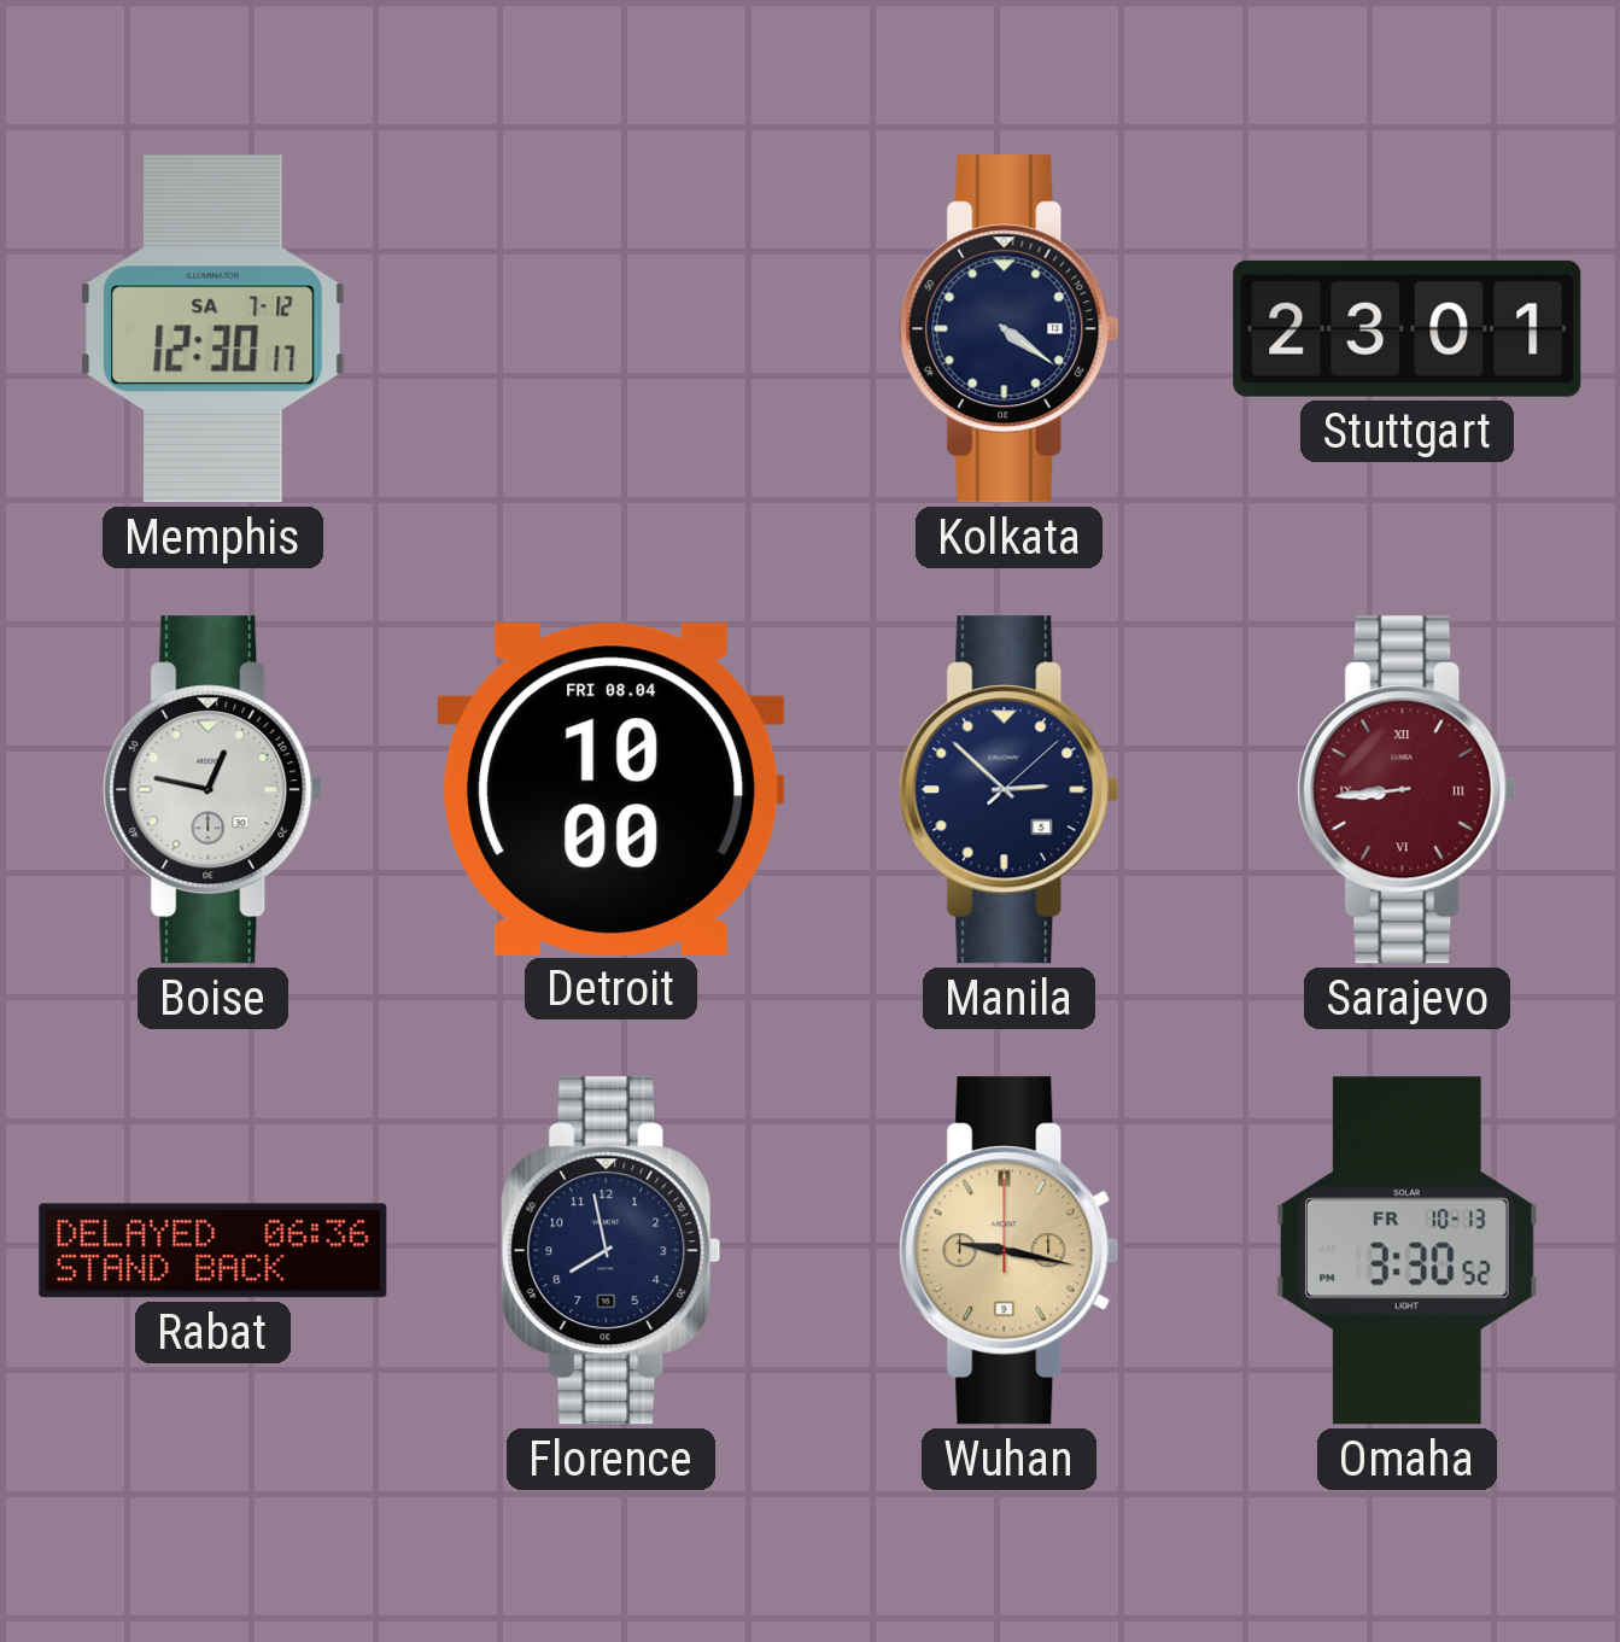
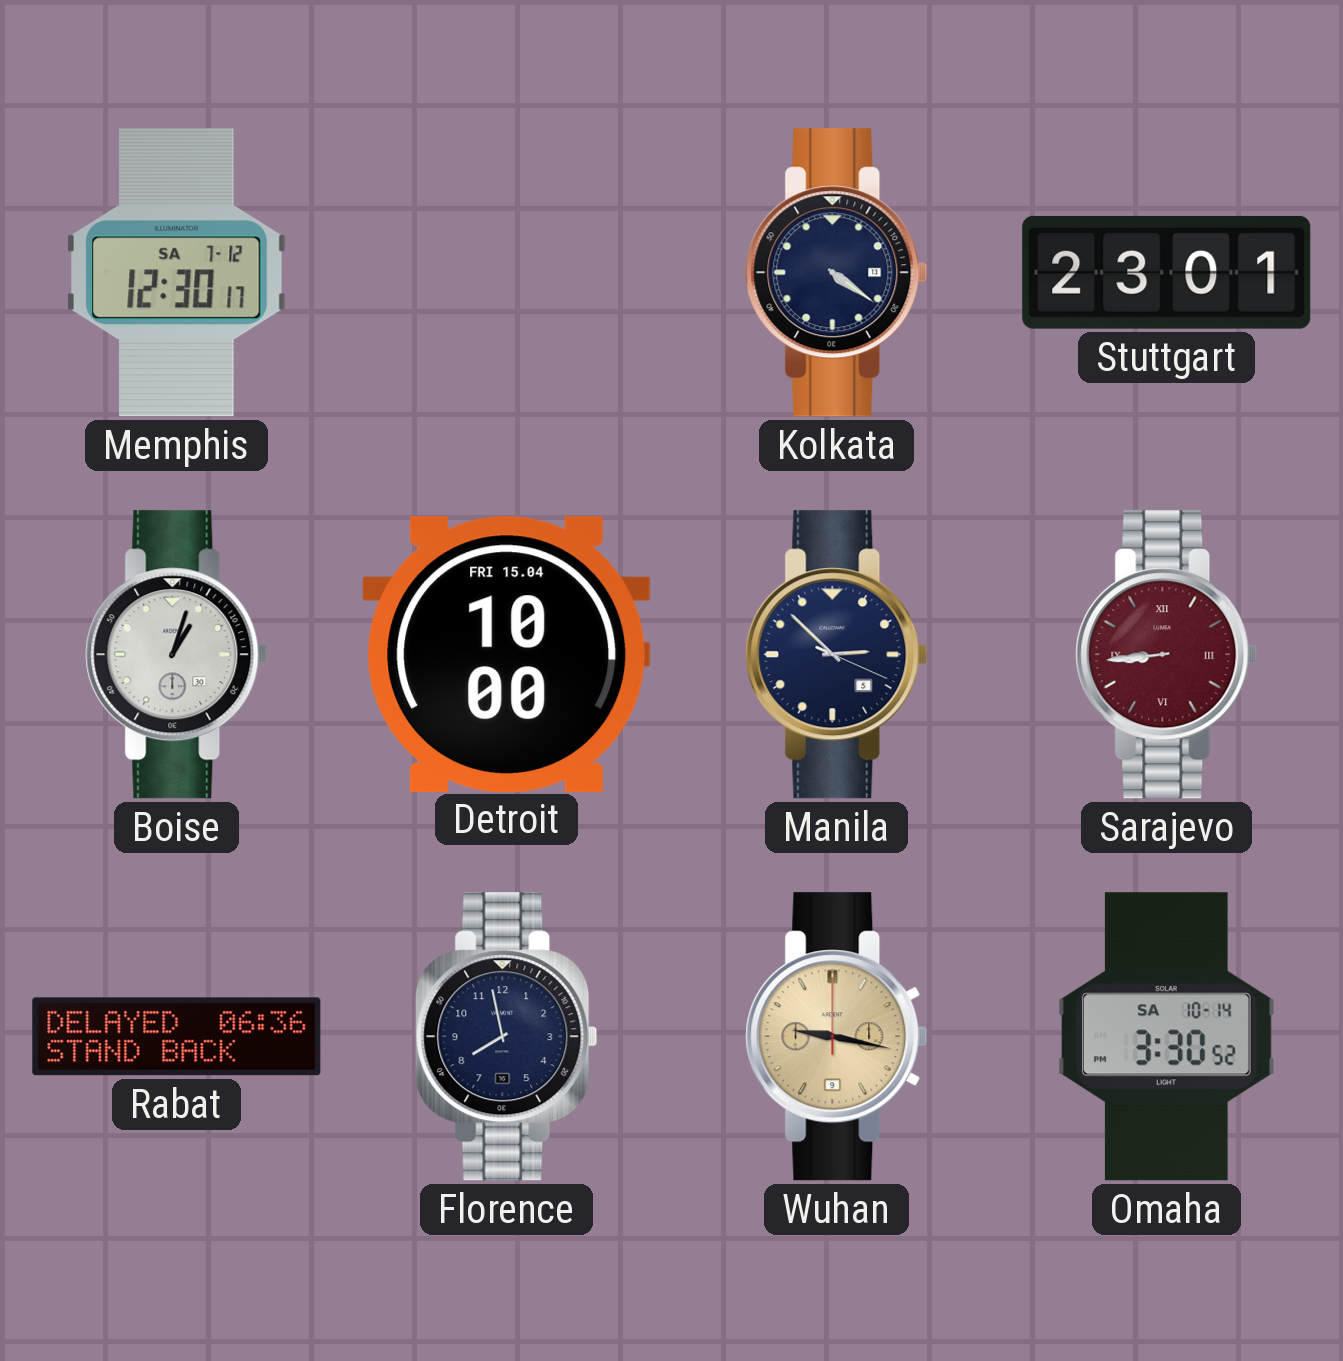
Boise: 12:47 -> 1:03
Detroit date: FRI 08.04 -> FRI 15.04
Manila: 2:52:08 -> 2:52:19
Omaha date: FR 10-13 -> SA 10-14
